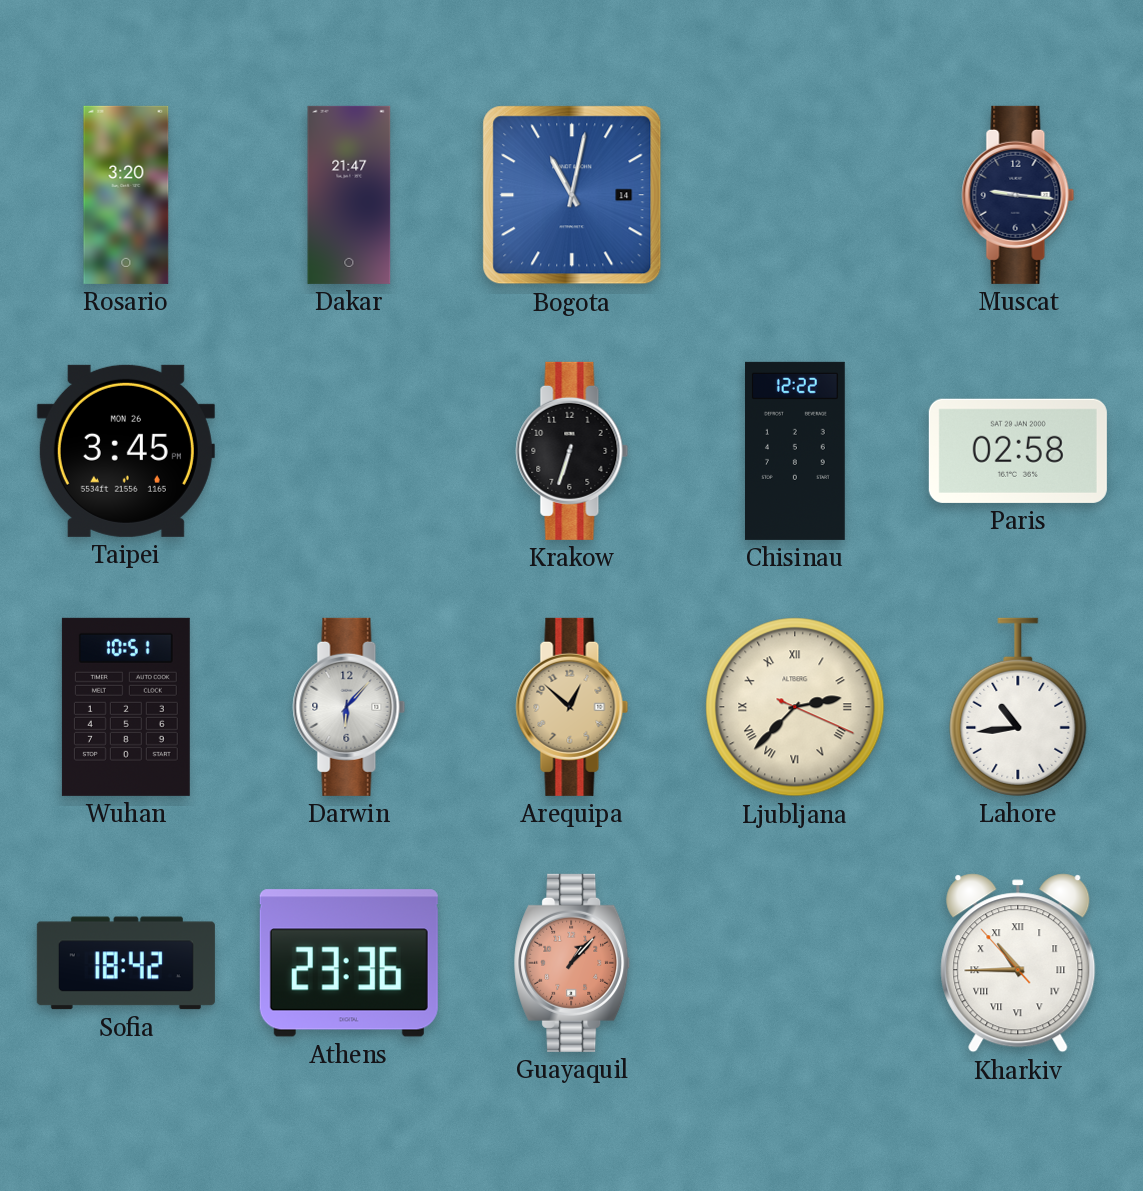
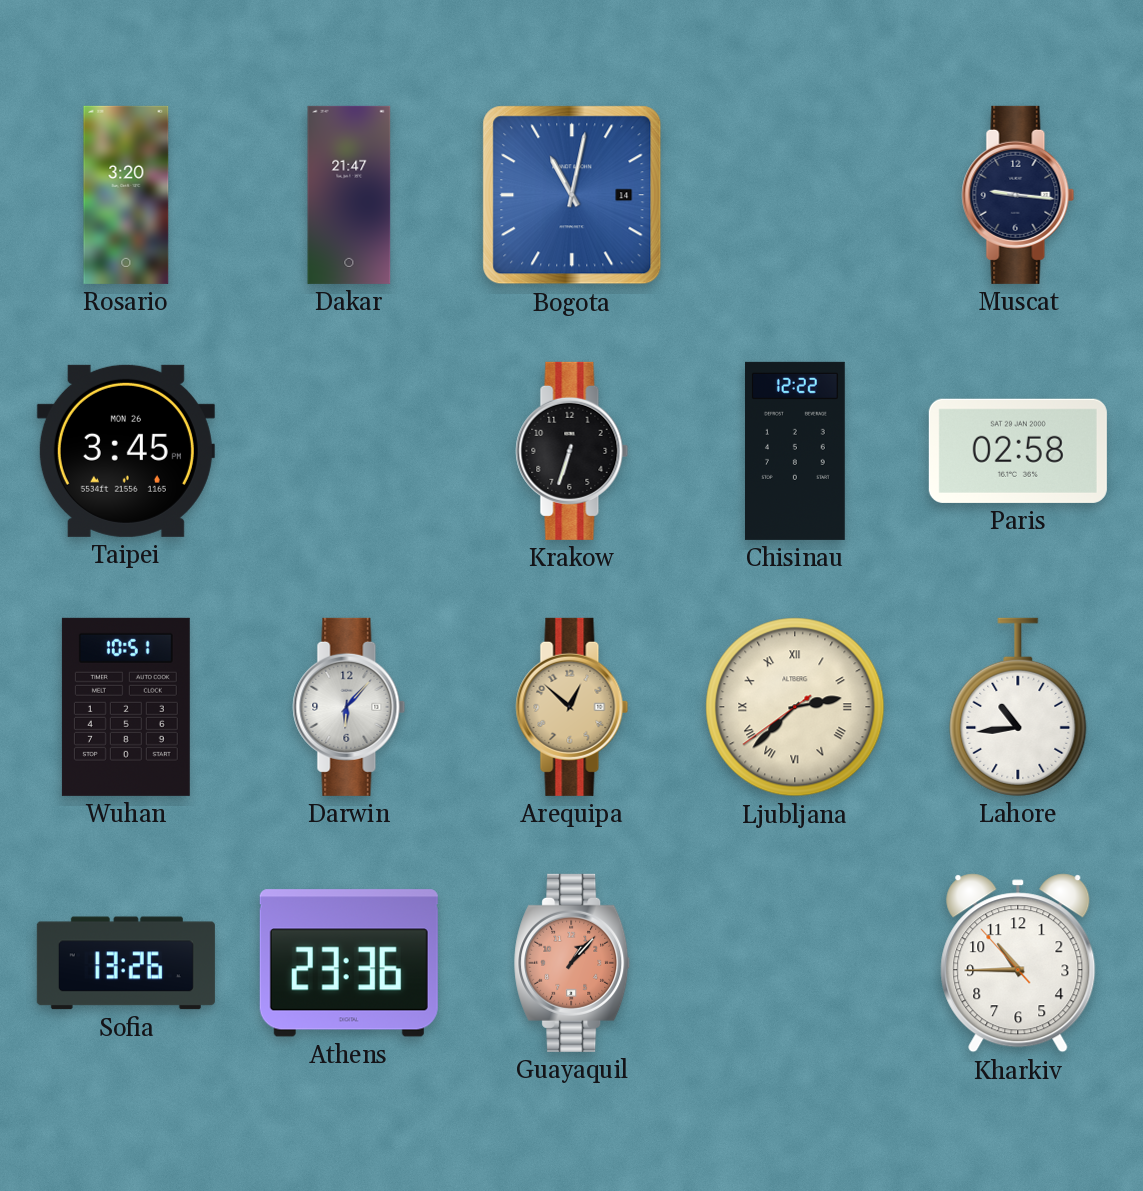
Ljubljana: 2:37:19 -> 2:37:39
Sofia: 18:42 -> 13:26
Kharkiv numerals: Roman -> Arabic
